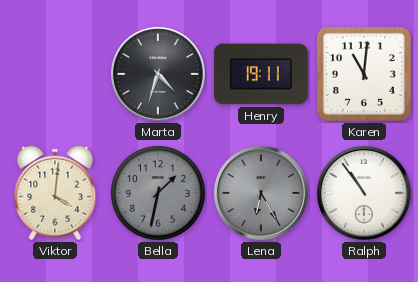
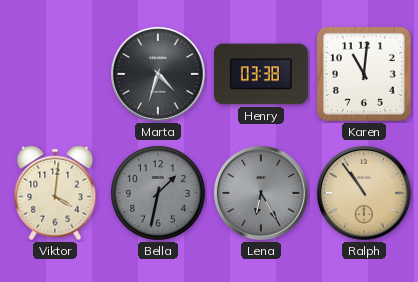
Henry: 19:11 -> 03:38
Ralph dial: white -> champagne
